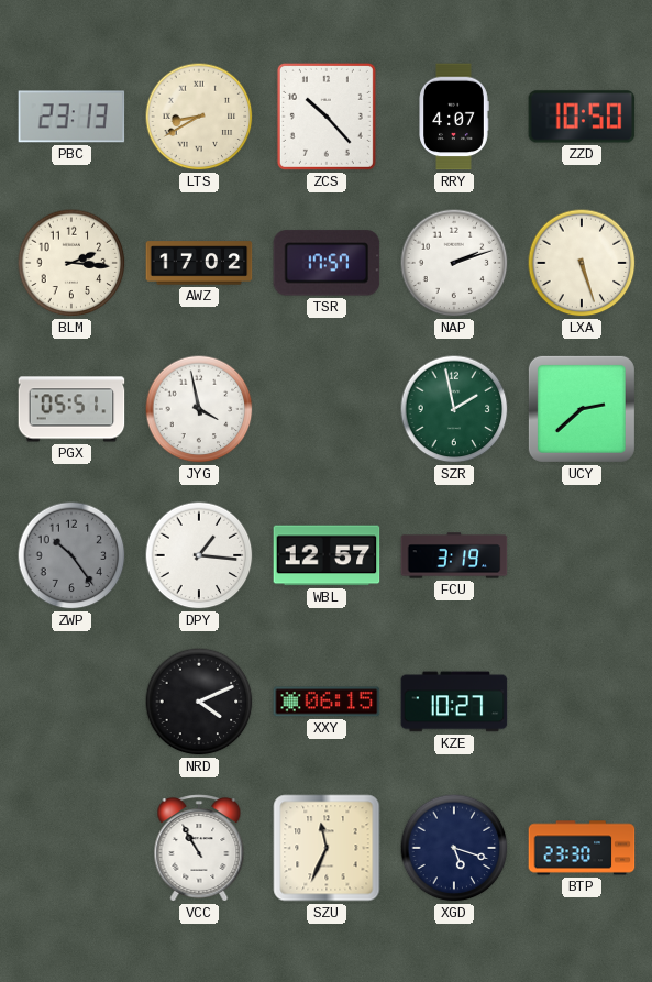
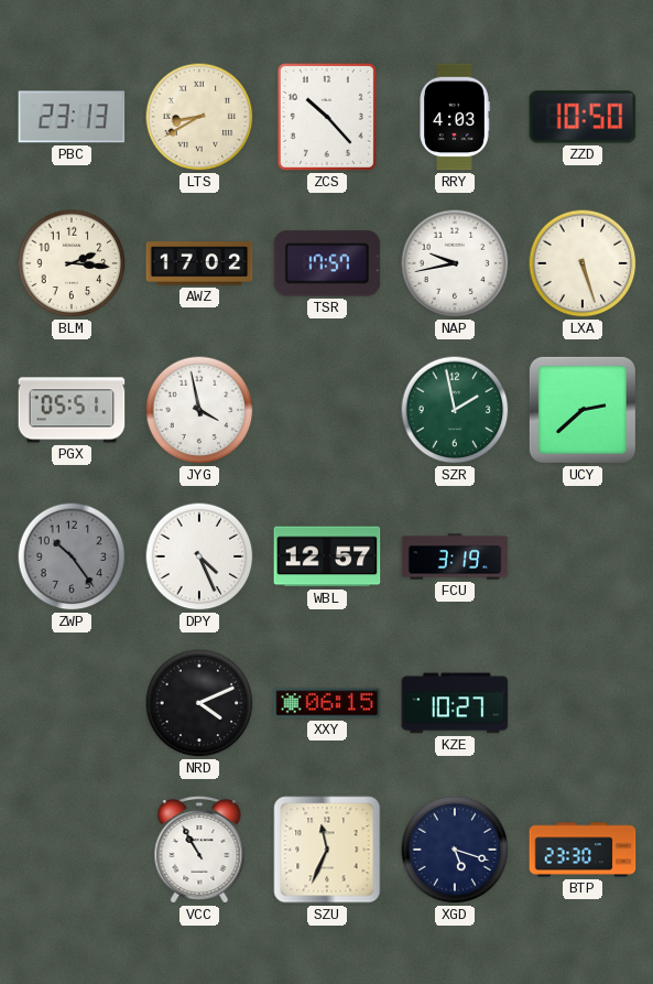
RRY: 4:07 -> 4:03
NAP: 2:12 -> 9:43
DPY: 1:16 -> 4:26
